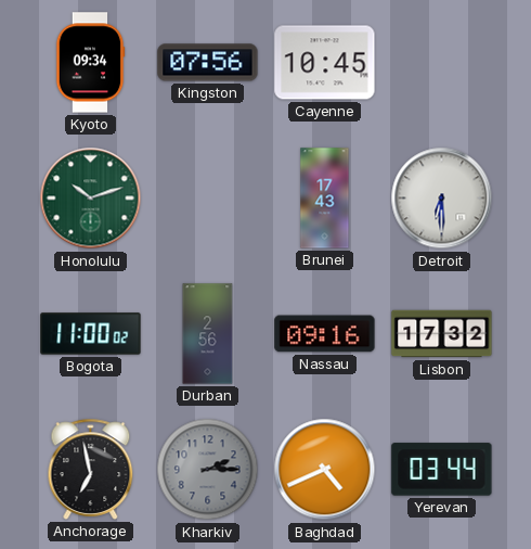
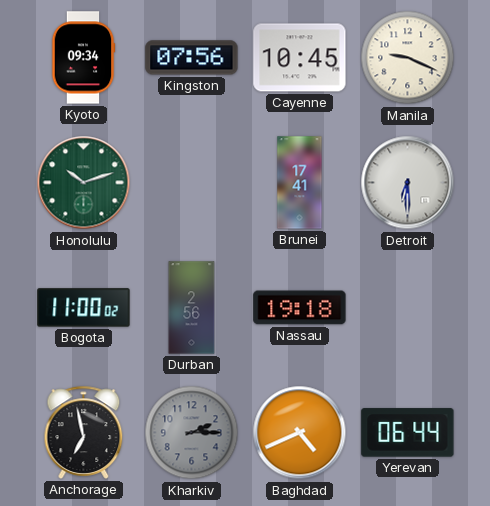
Manila: none -> 9:19
Brunei: 17:43 -> 17:41
Nassau: 09:16 -> 19:18
Lisbon: 17:32 -> none
Yerevan: 03:44 -> 06:44
